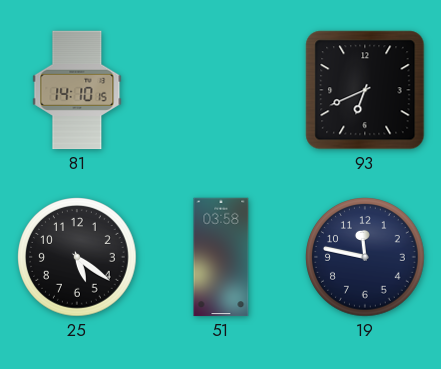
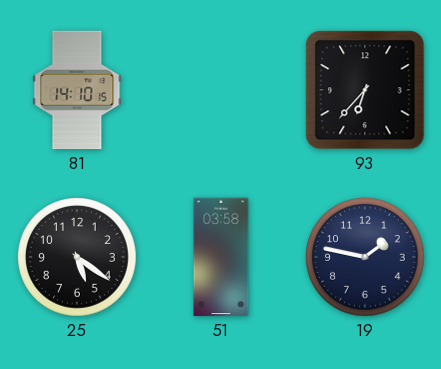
93: 6:41 -> 6:37
19: 11:47 -> 1:47
